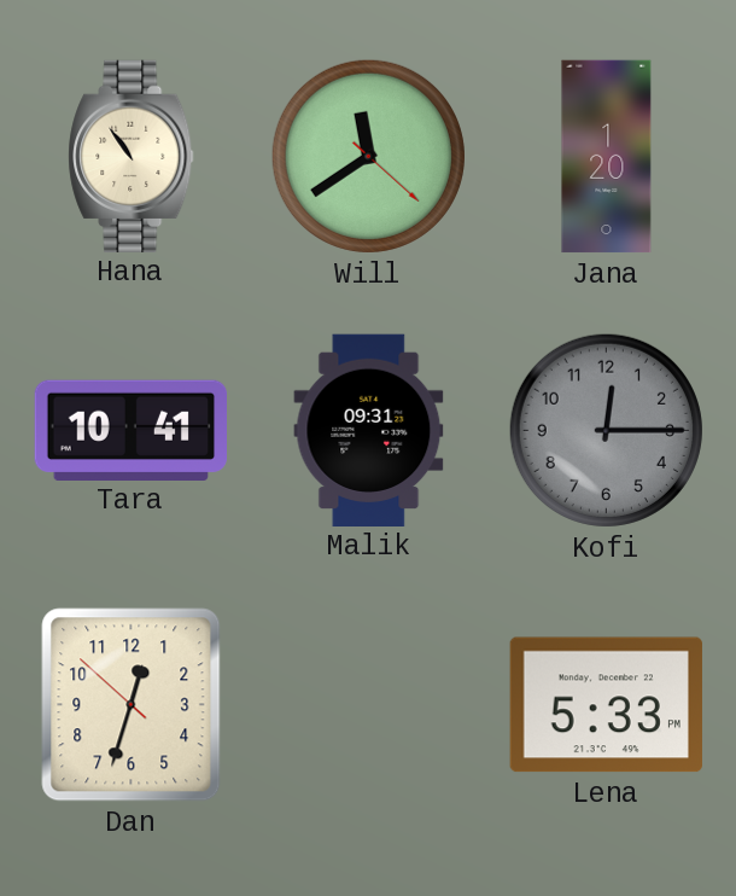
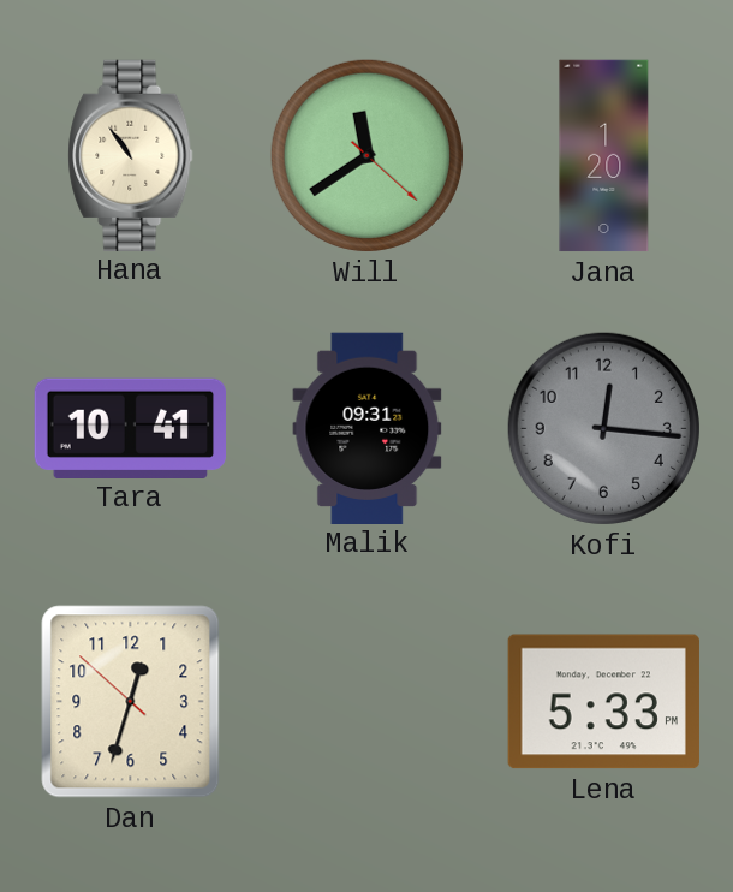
Kofi: 12:15 -> 12:16
